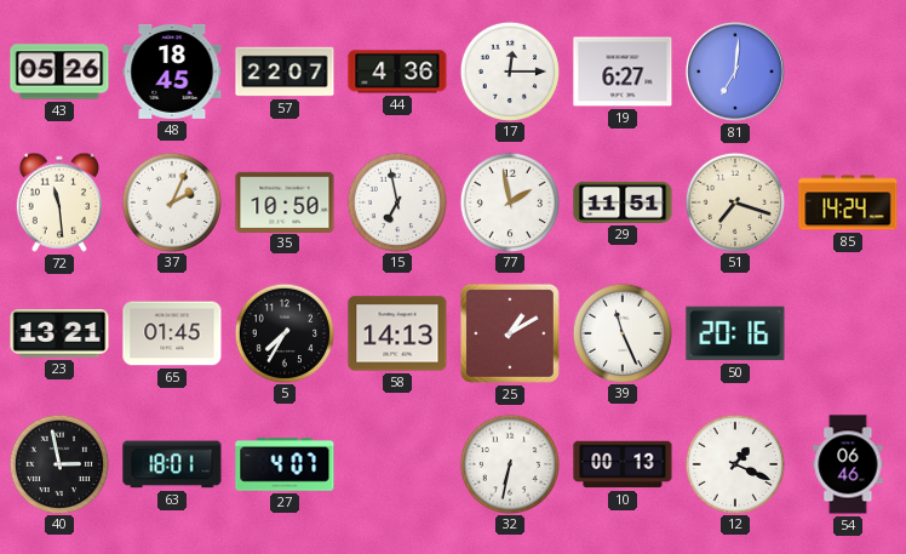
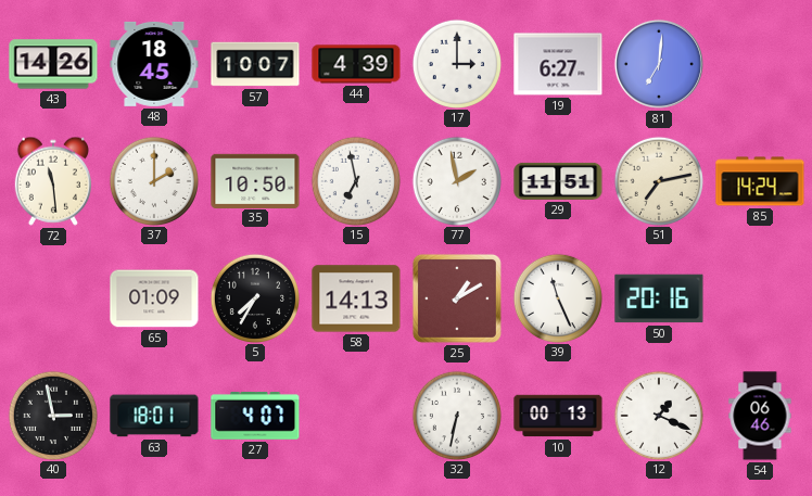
43: 05:26 -> 14:26
57: 22:07 -> 10:07
44: 4:36 -> 4:39
17: 12:15 -> 3:00
37: 2:04 -> 2:00
51: 7:18 -> 7:13
23: 13:21 -> none
65: 01:45 -> 01:09
